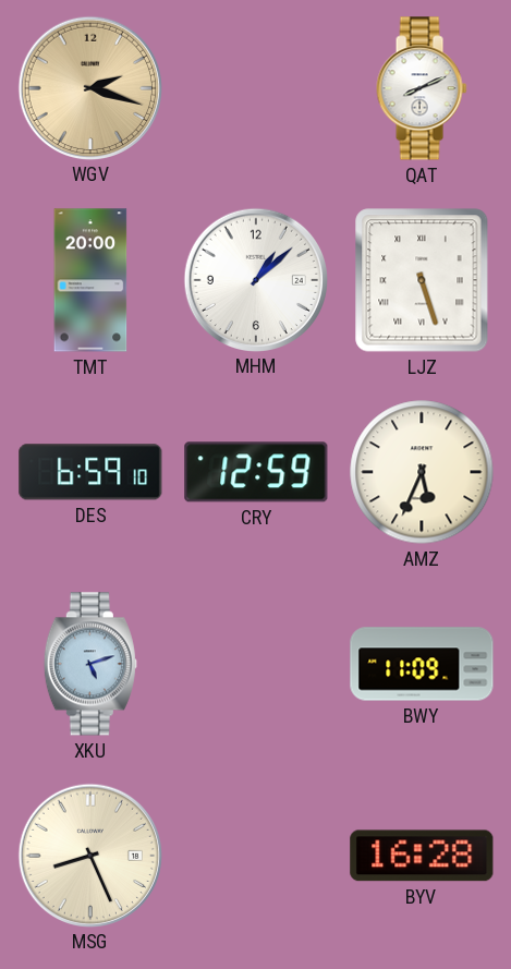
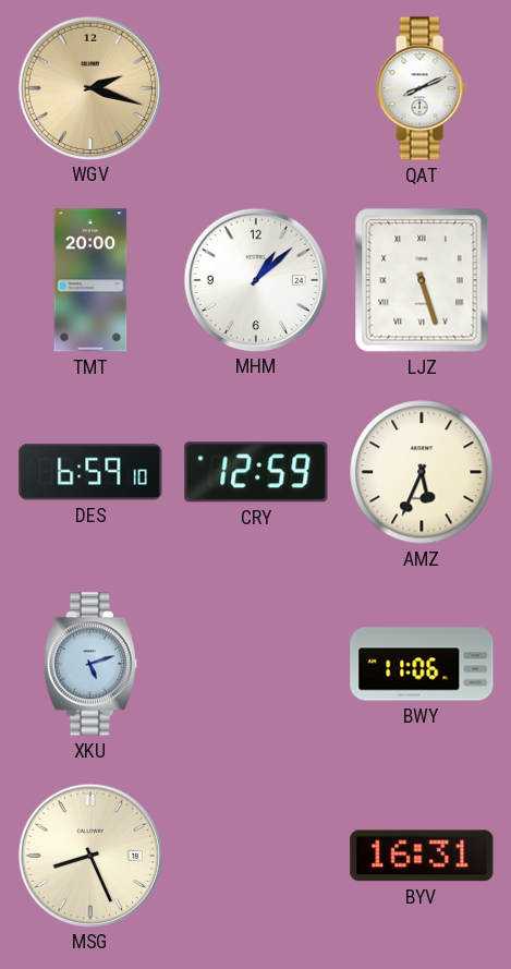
BWY: 11:09 -> 11:06
BYV: 16:28 -> 16:31
